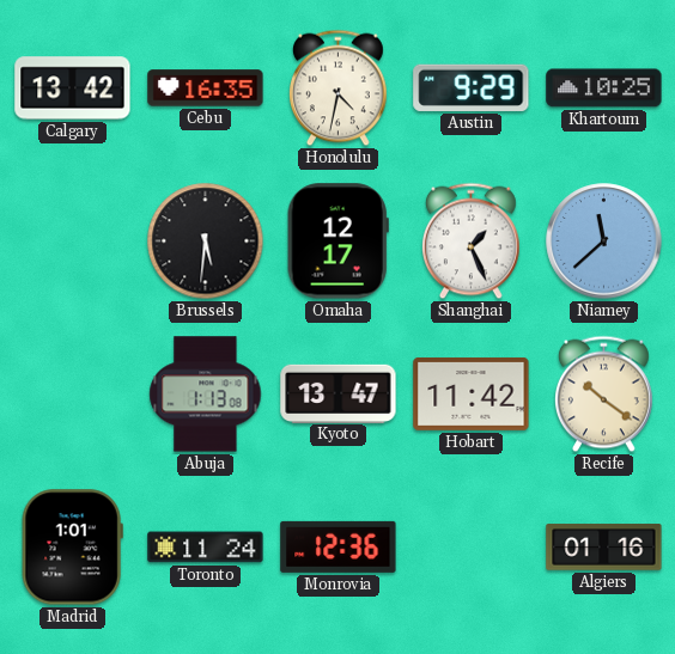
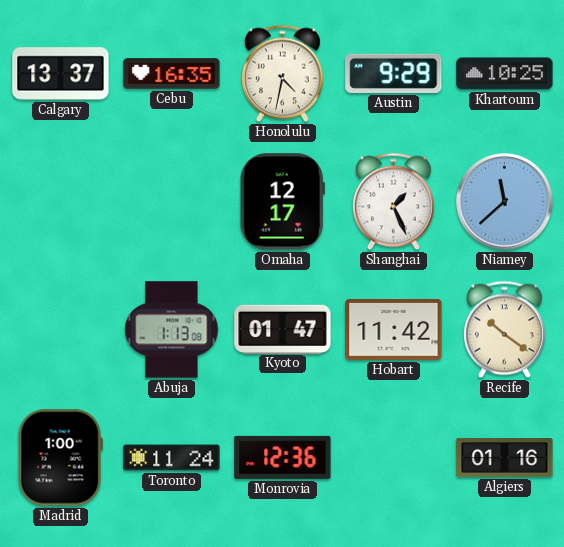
Calgary: 13:42 -> 13:37
Brussels: 5:31 -> none
Kyoto: 13:47 -> 01:47
Madrid: 1:01 -> 1:00
